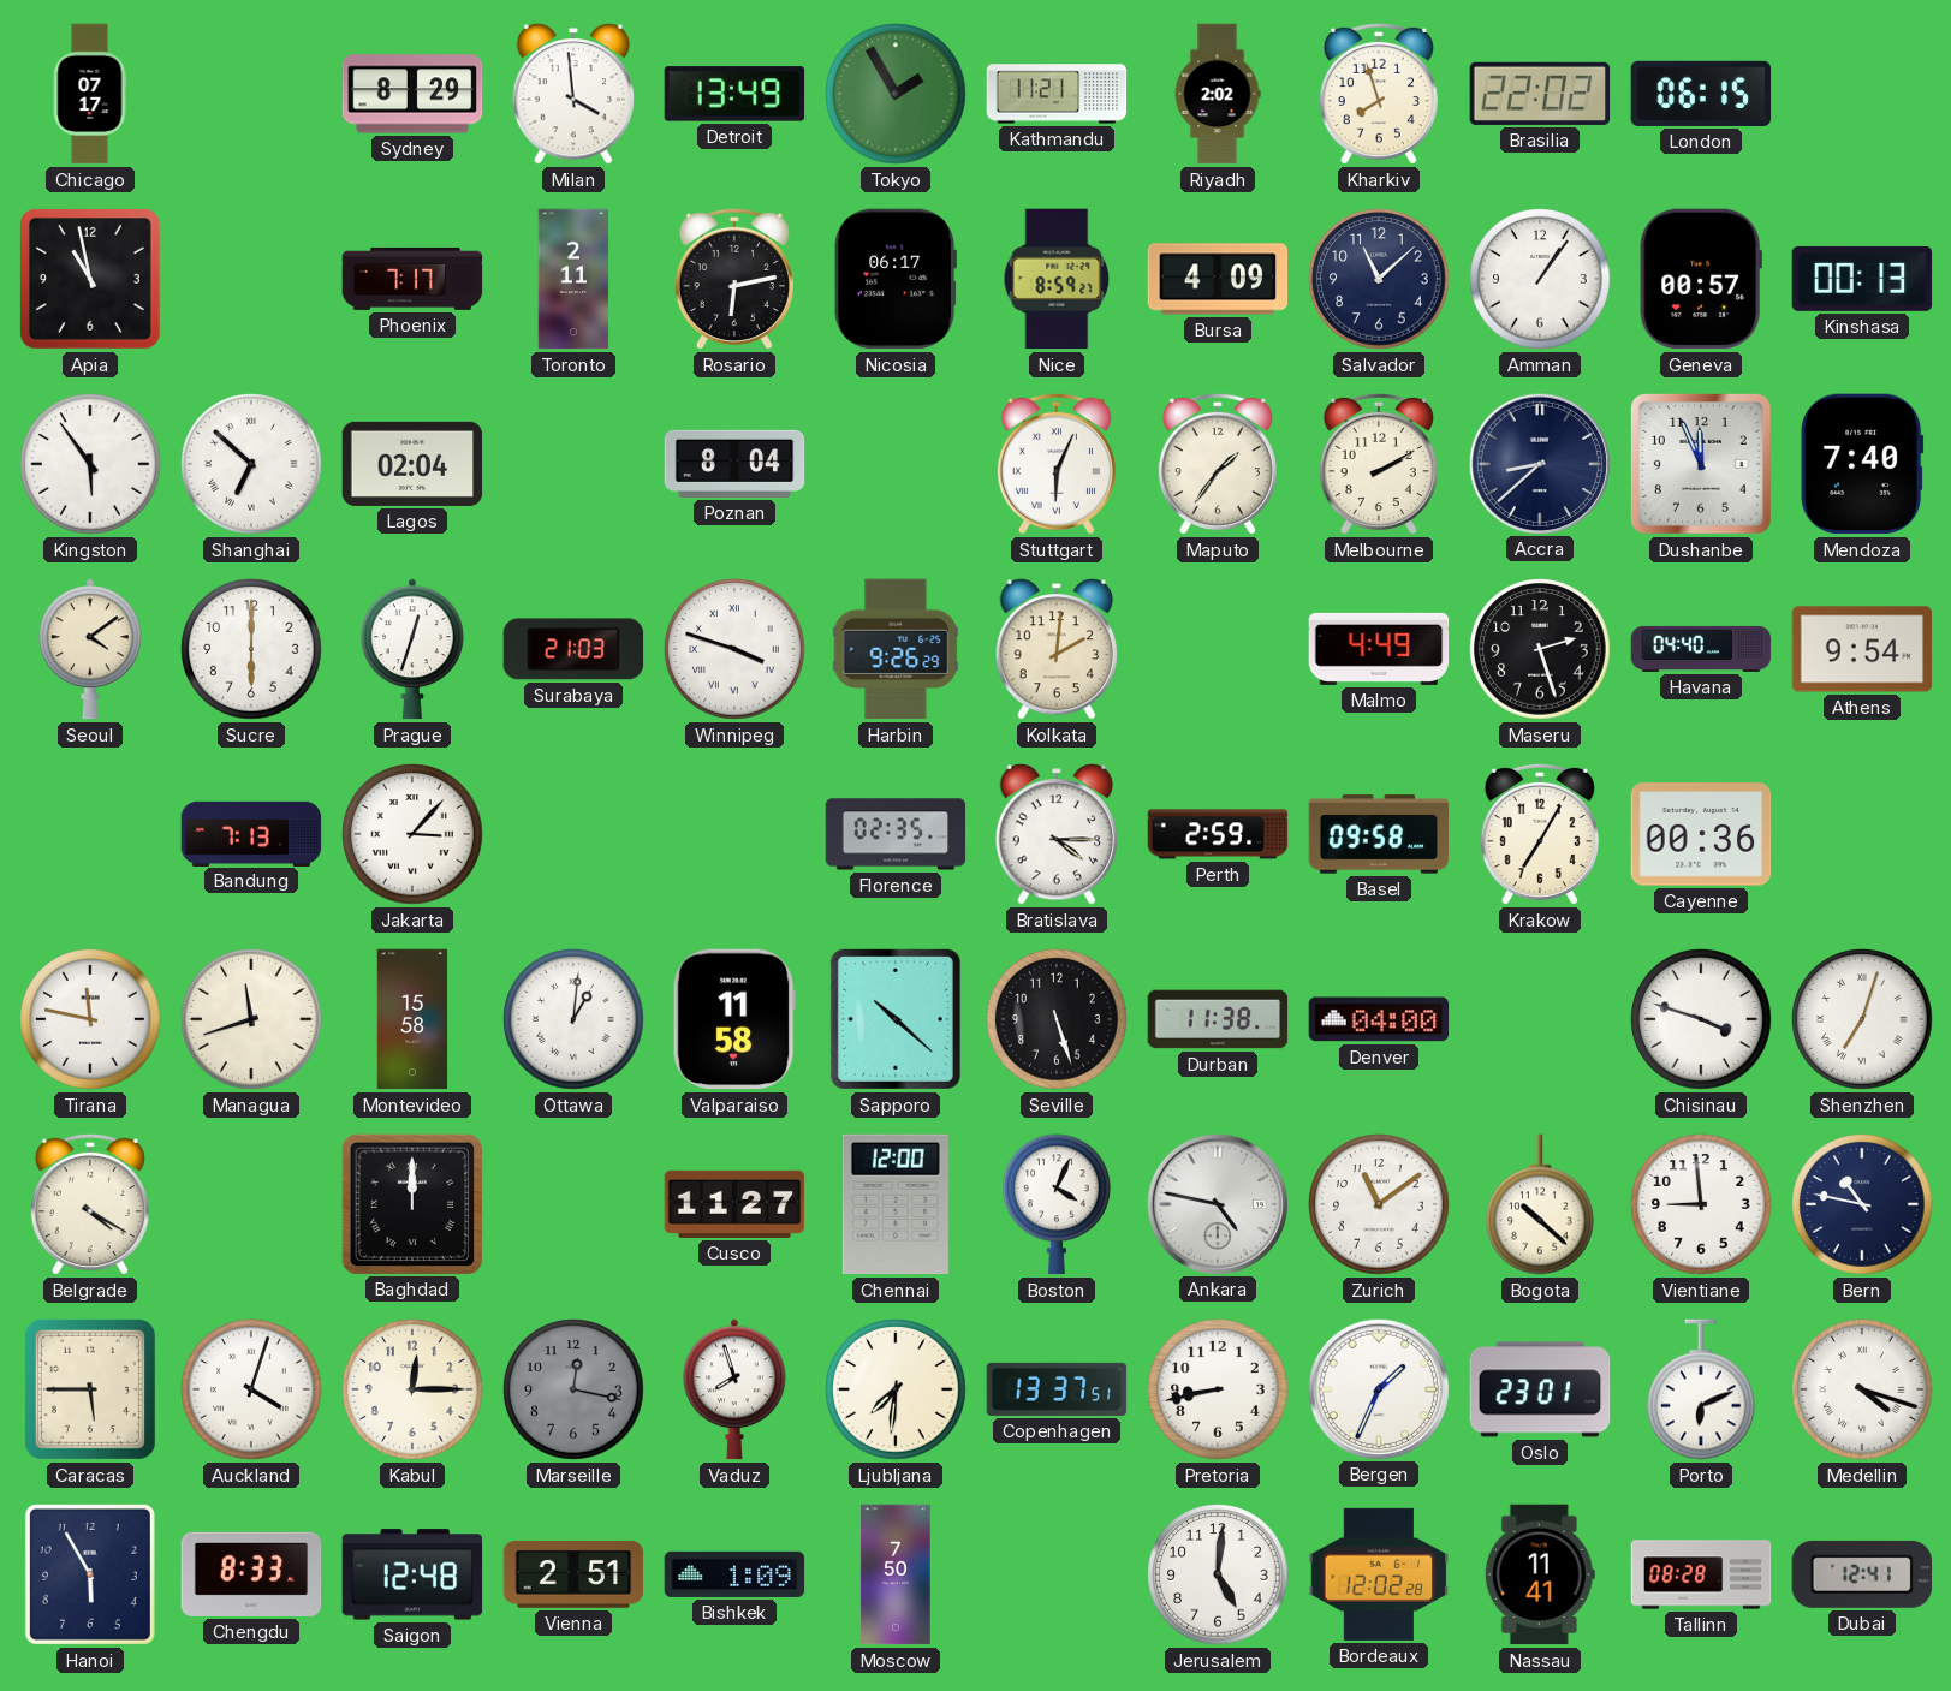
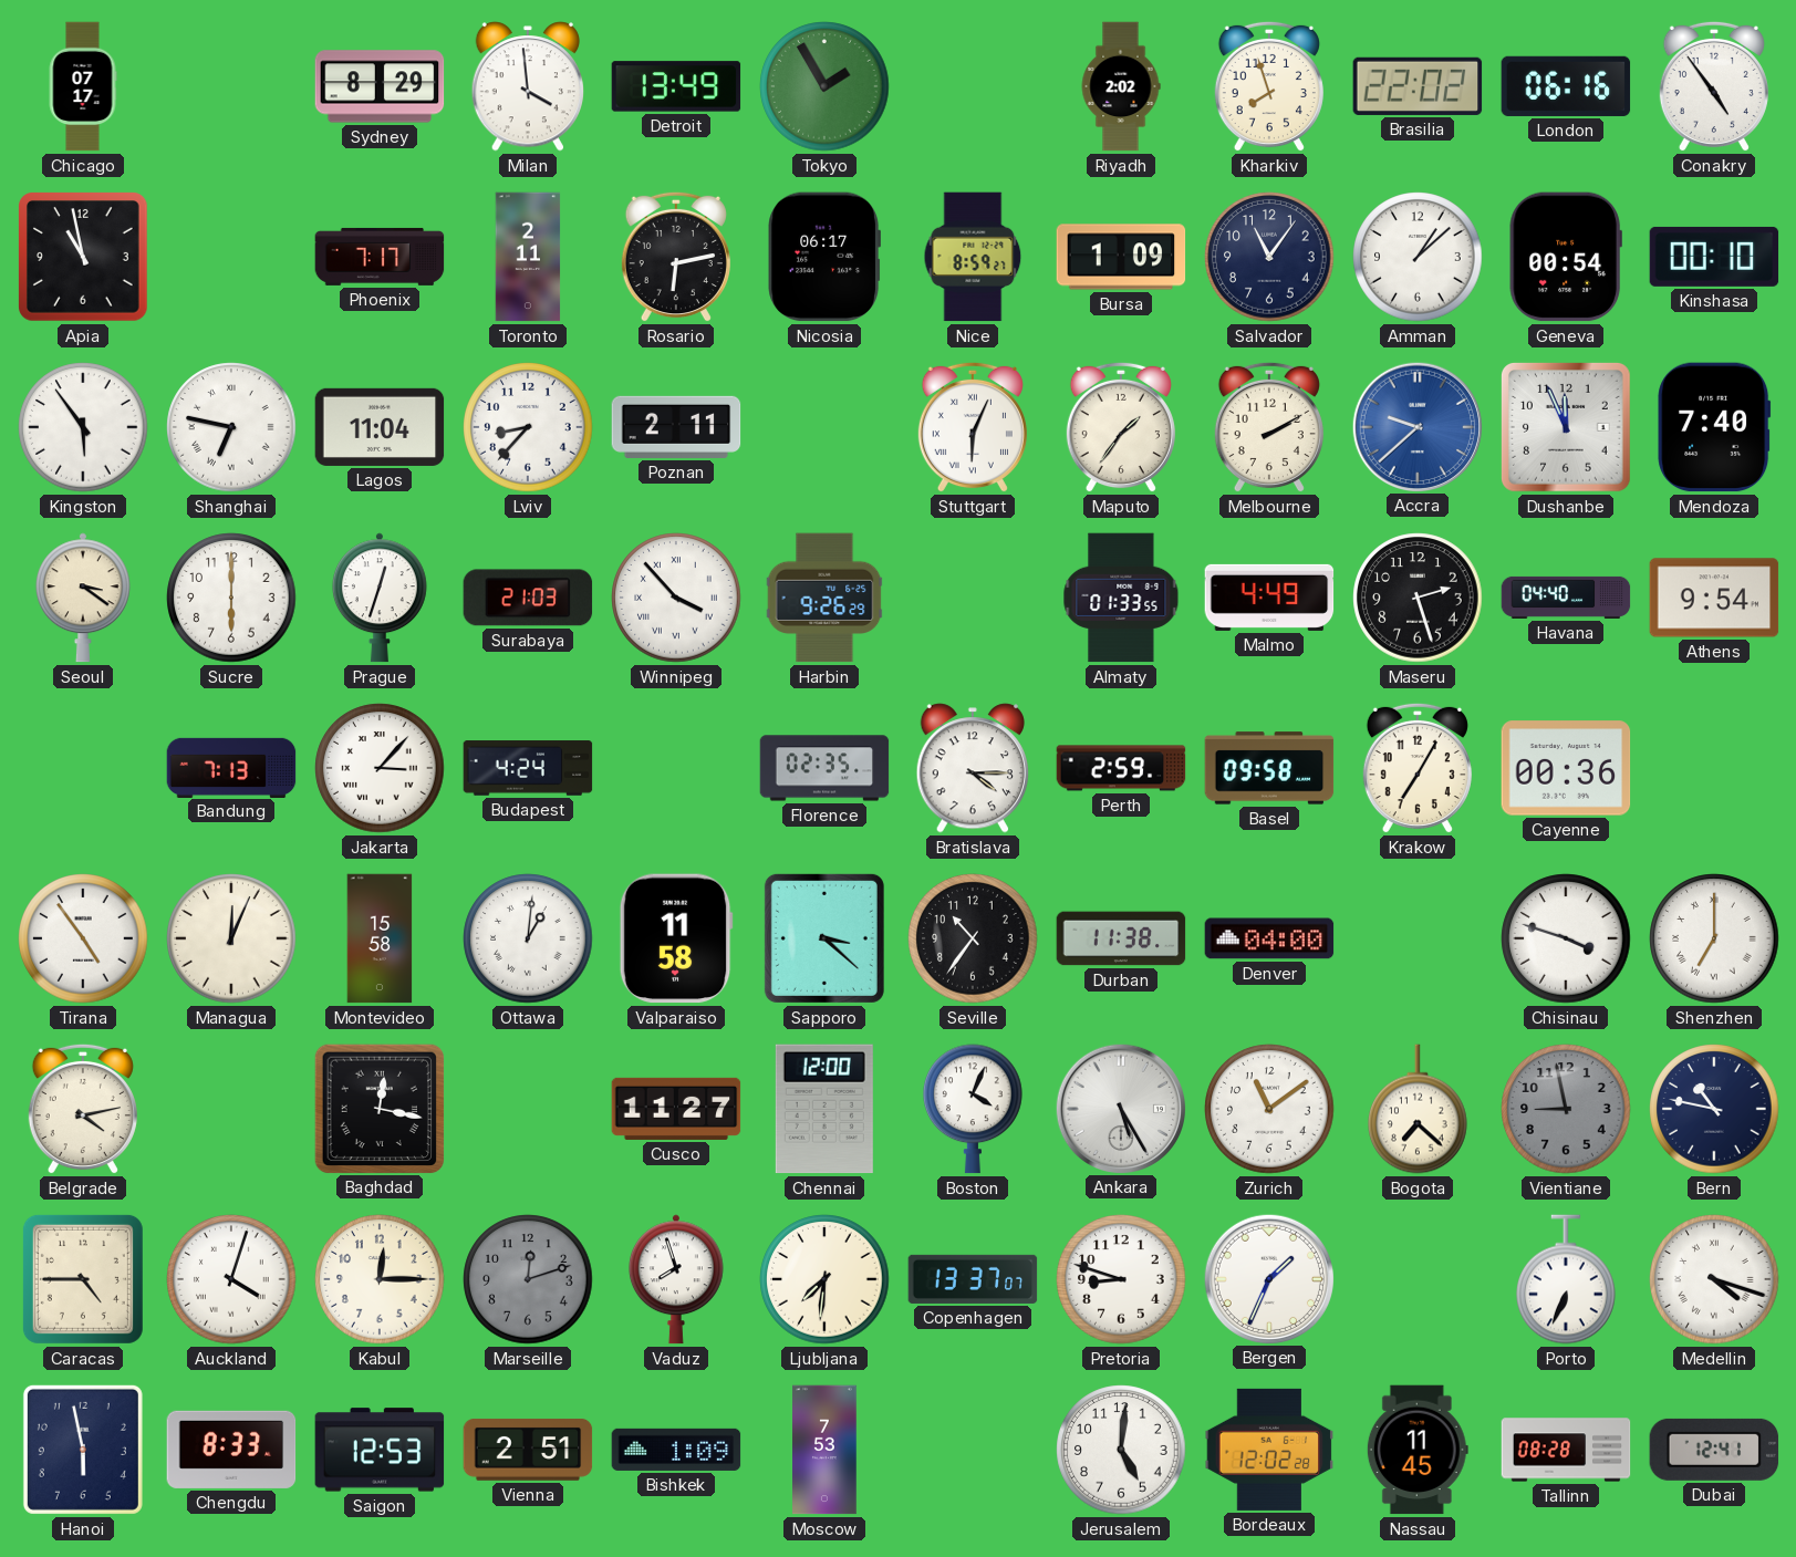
Kathmandu: 11:21 -> none
London: 06:15 -> 06:16
Conakry: none -> 4:54
Bursa: 4:09 -> 1:09
Salvador: 11:08 -> 11:06
Amman: 1:06 -> 1:08
Geneva: 00:57 -> 00:54
Kinshasa: 00:13 -> 00:10
Shanghai: 6:52 -> 6:47
Lagos: 02:04 -> 11:04
Lviv: none -> 8:37
Poznan: 8:04 -> 2:11
Accra: 8:38 -> 9:38
Accra dial: navy -> blue
Seoul: 4:09 -> 3:21
Winnipeg: 3:48 -> 3:53
Kolkata: 2:01 -> none
Almaty: none -> 01:33
Budapest: none -> 4:24
Tirana: 11:47 -> 4:54
Managua: 11:42 -> 12:04
Sapporo: 10:22 -> 3:22
Seville: 5:27 -> 10:36
Shenzhen: 7:03 -> 7:00
Belgrade: 4:20 -> 4:13
Baghdad: 12:00 -> 12:17
Ankara: 4:47 -> 5:25
Bogota: 10:22 -> 7:22
Vientiane: 8:59 -> 8:58
Vientiane dial: white -> grey
Caracas: 5:45 -> 4:45
Marseille: 12:17 -> 12:12
Copenhagen: 13:37:51 -> 13:37:07
Pretoria: 8:43 -> 8:48
Oslo: 23:01 -> none
Porto: 6:11 -> 6:34
Hanoi: 5:55 -> 5:58
Saigon: 12:48 -> 12:53
Moscow: 7:50 -> 7:53
Nassau: 11:41 -> 11:45
